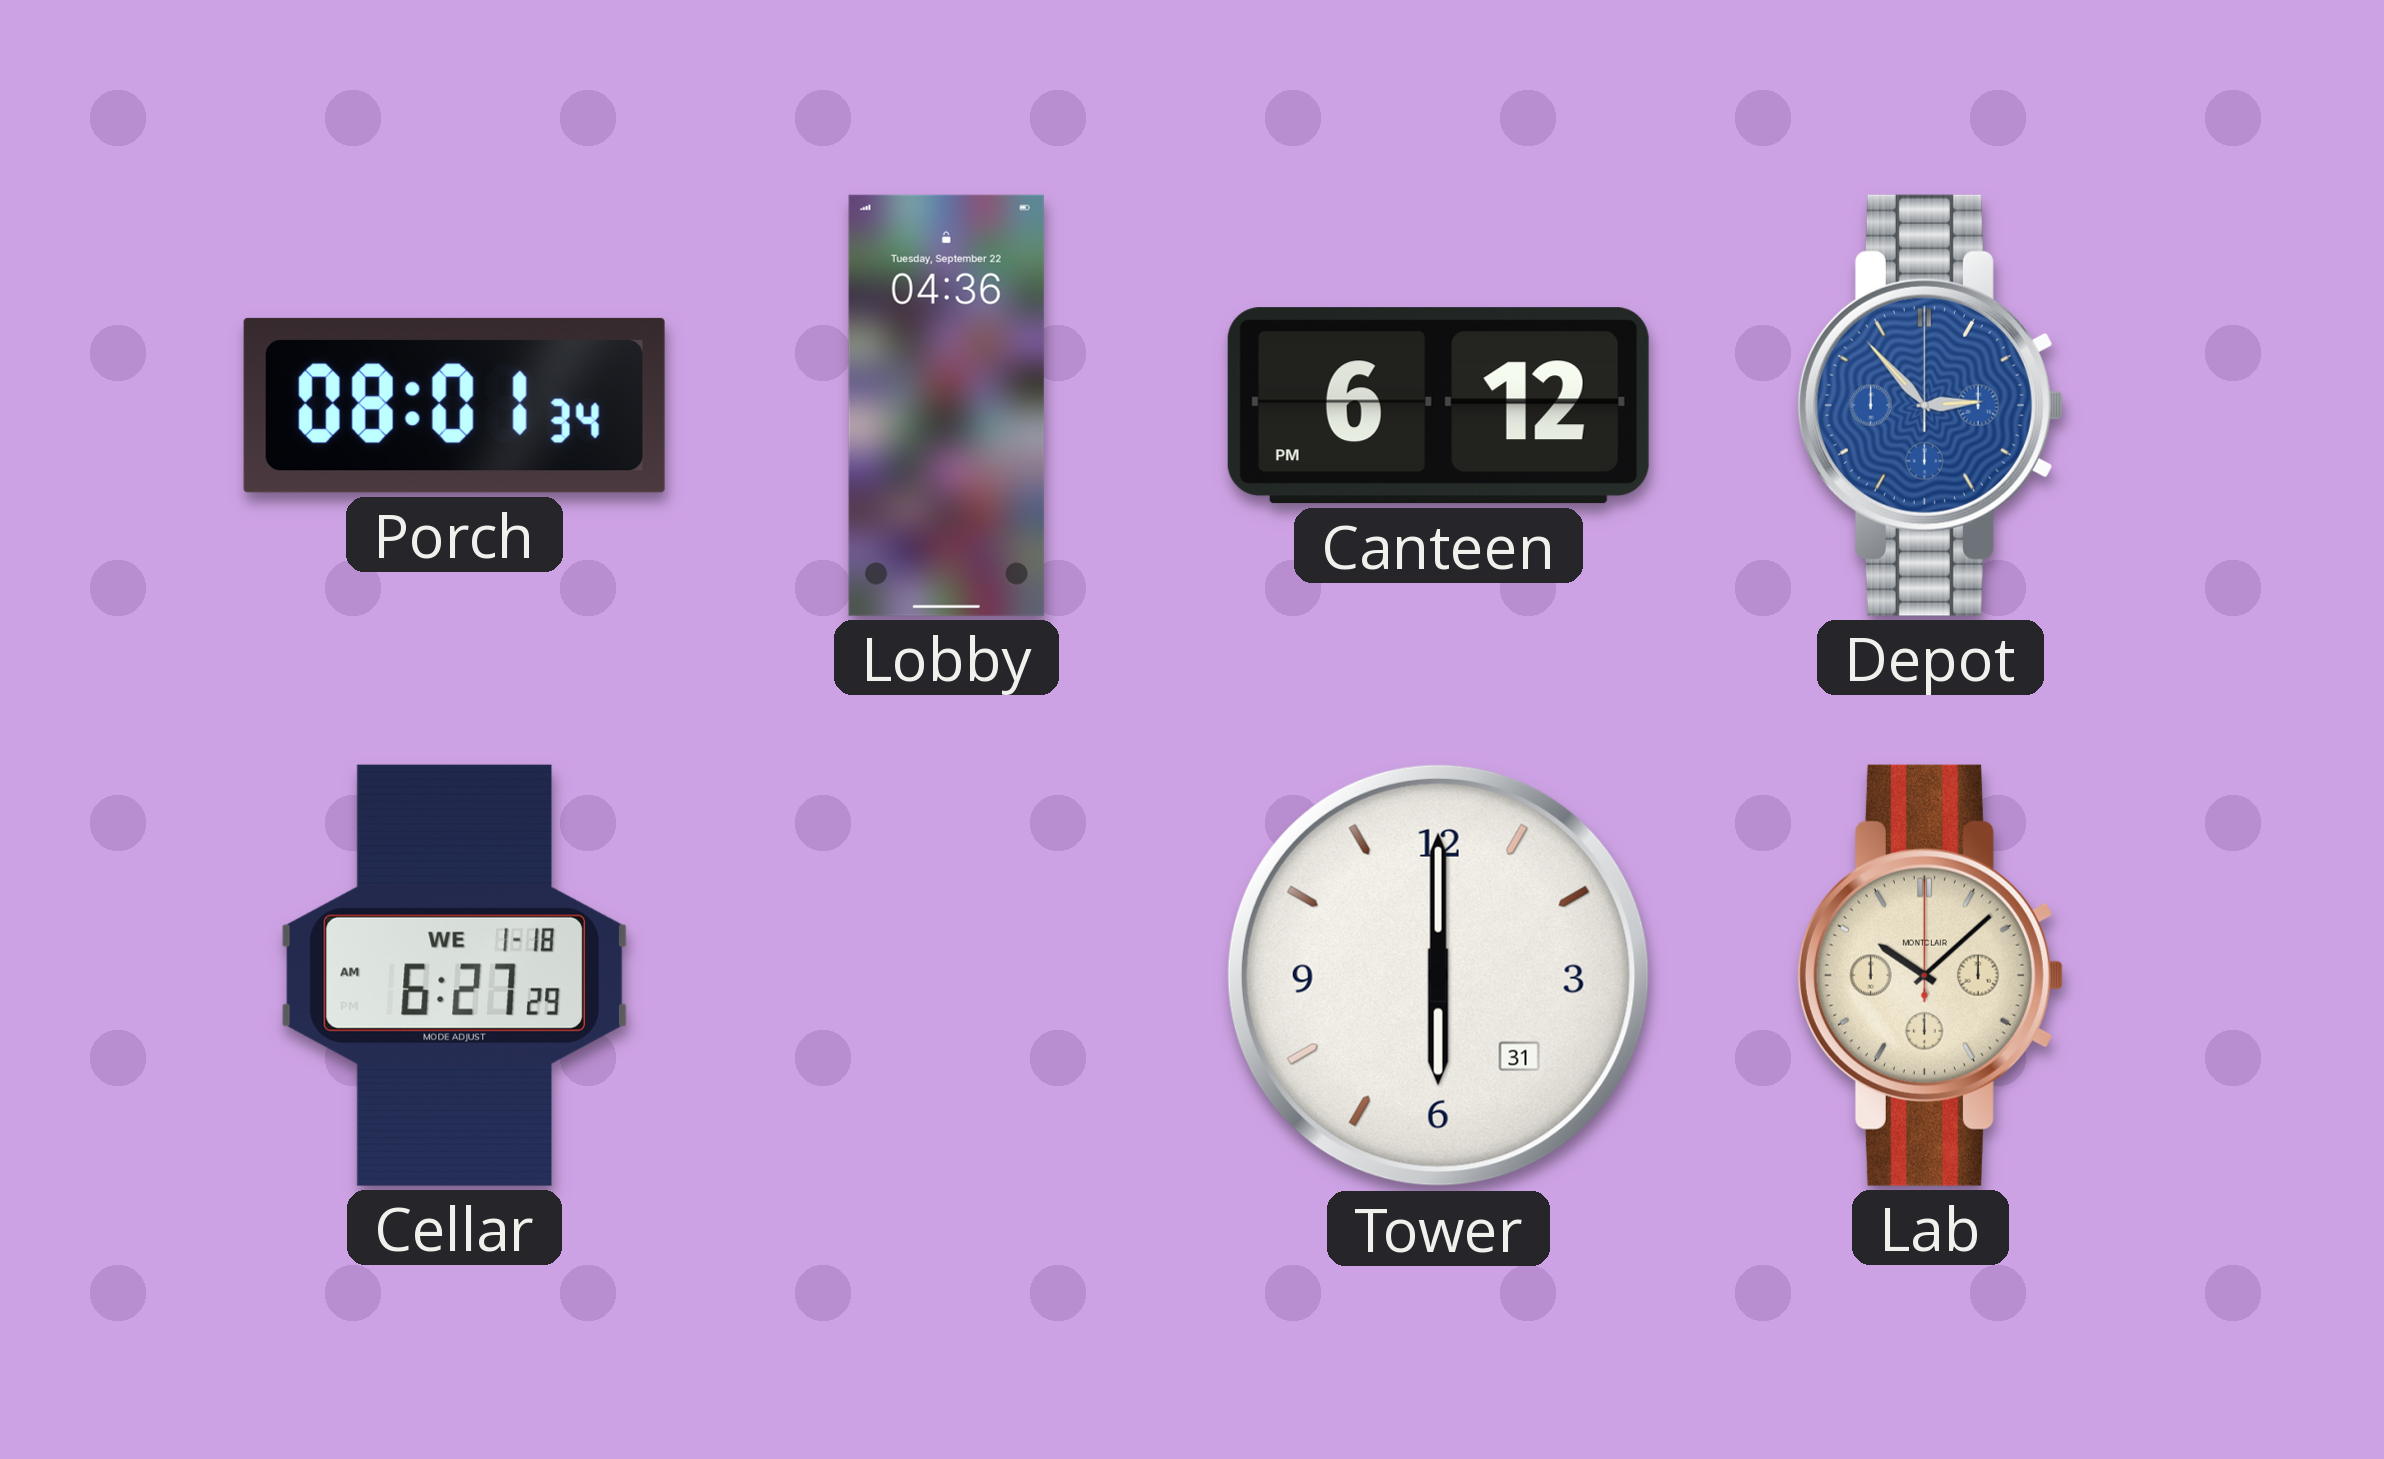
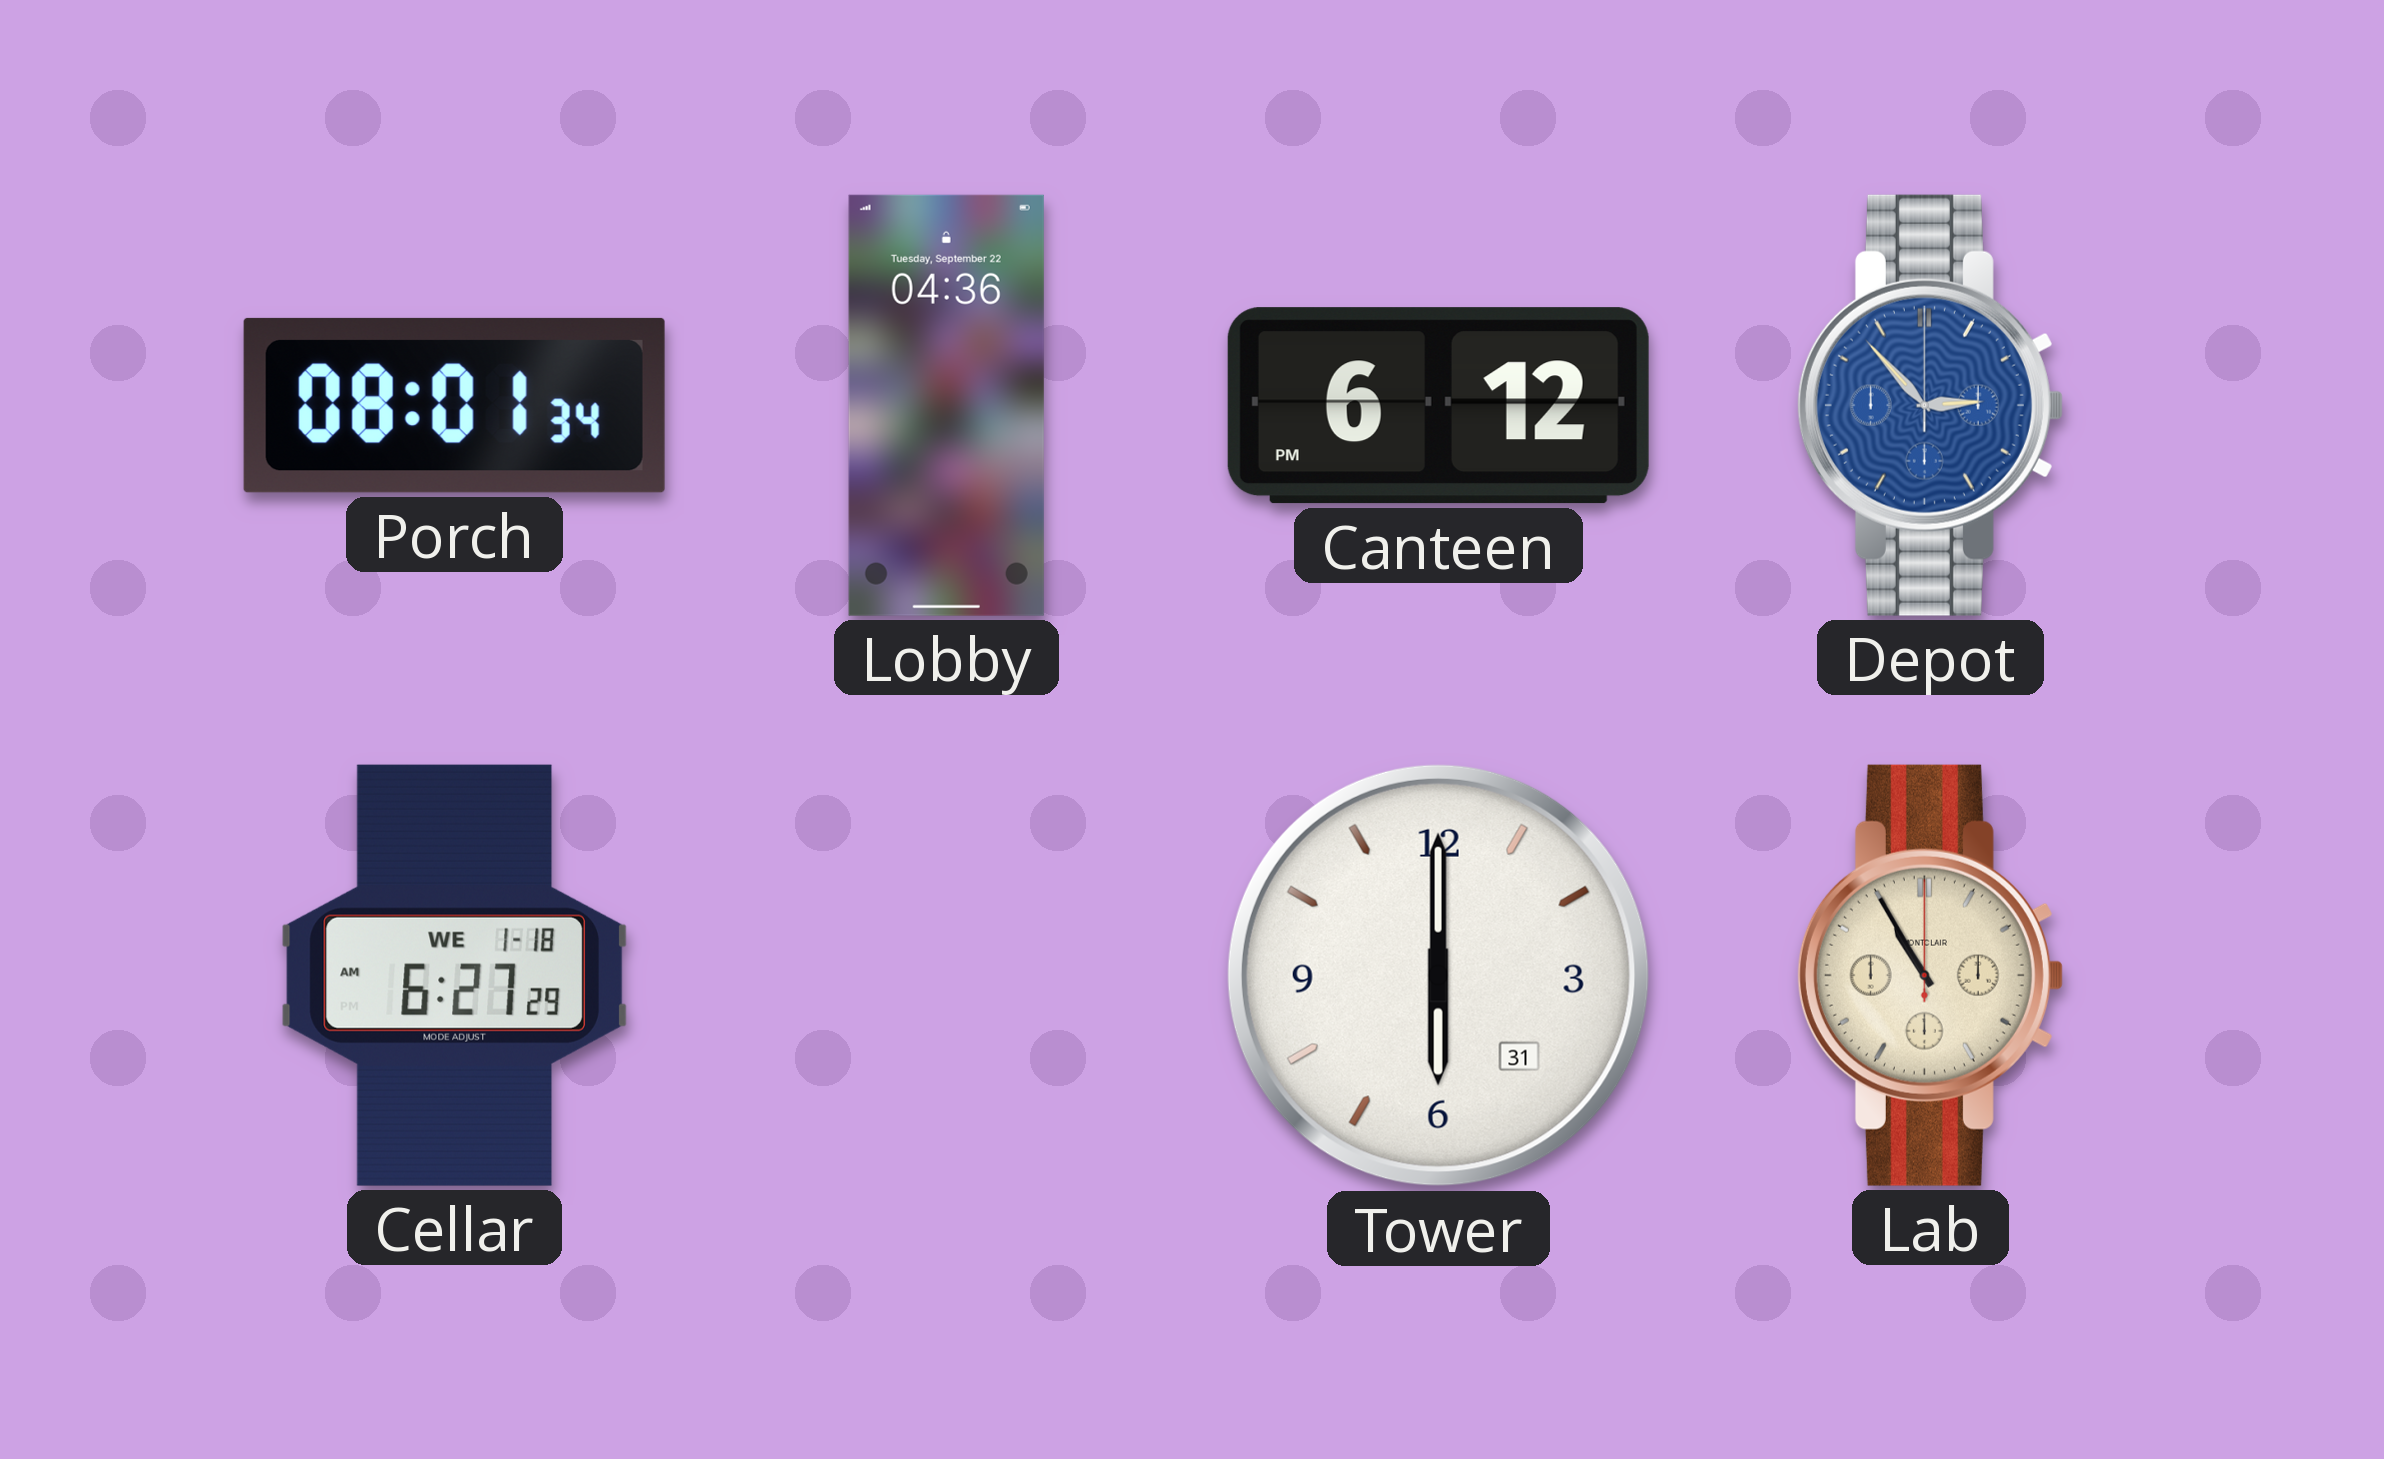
Lab: 10:08 -> 10:55
